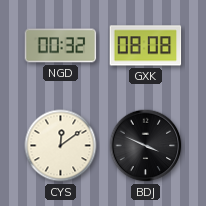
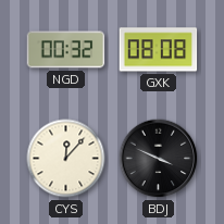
CYS: 12:09 -> 12:07
